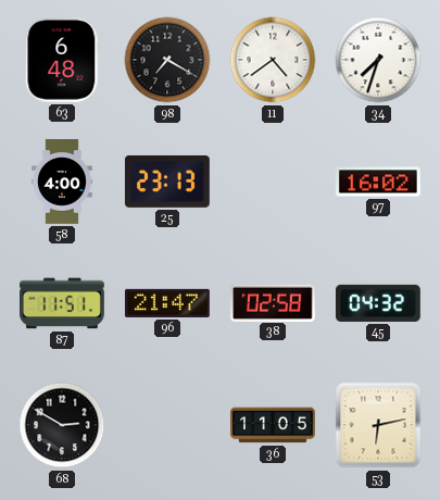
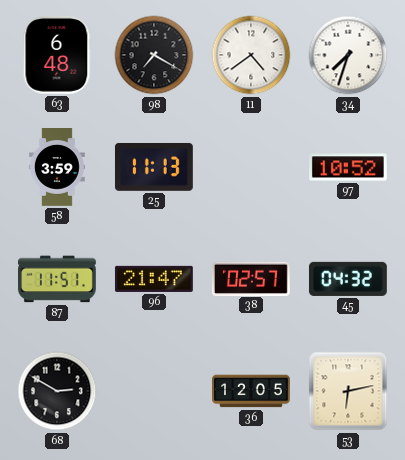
58: 4:00 -> 3:59
25: 23:13 -> 11:13
97: 16:02 -> 10:52
38: 02:58 -> 02:57
36: 11:05 -> 12:05
